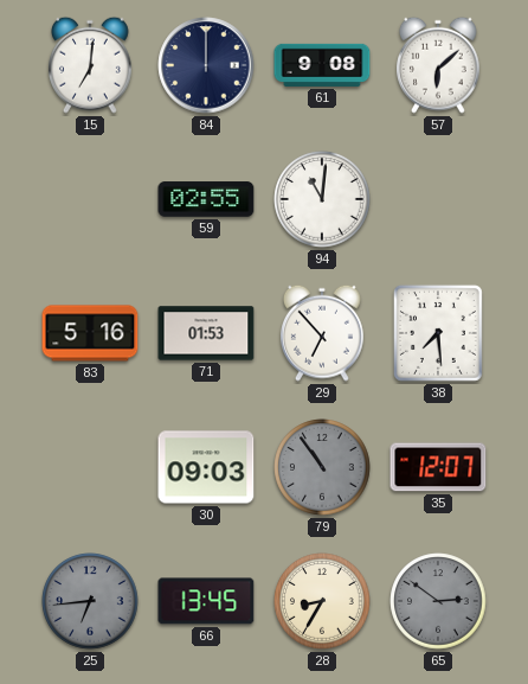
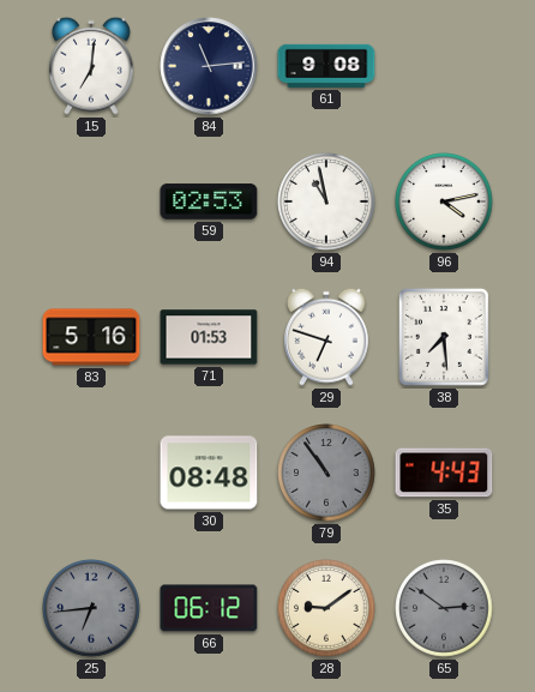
84: 12:00 -> 11:14
57: 6:08 -> none
59: 02:55 -> 02:53
94: 11:01 -> 10:58
96: none -> 4:13
29: 6:53 -> 6:48
30: 09:03 -> 08:48
35: 12:07 -> 4:43
66: 13:45 -> 06:12
28: 8:35 -> 9:09
